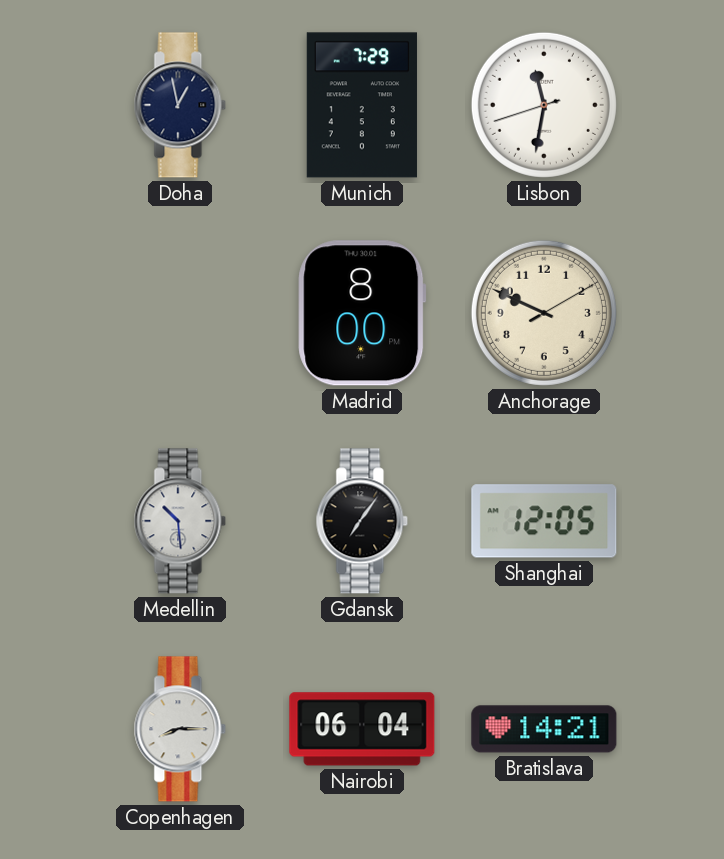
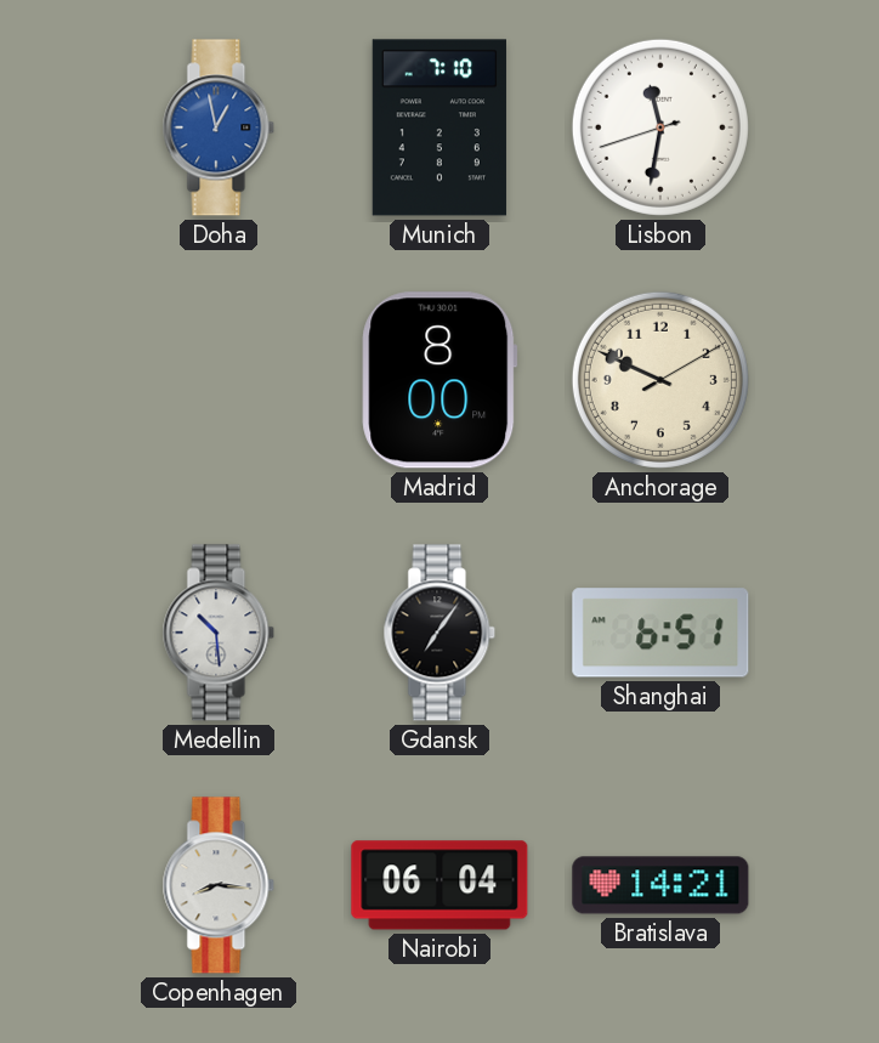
Doha dial: navy -> blue
Munich: 7:29 -> 7:10
Shanghai: 12:05 -> 6:51
Copenhagen: 8:15 -> 8:16
